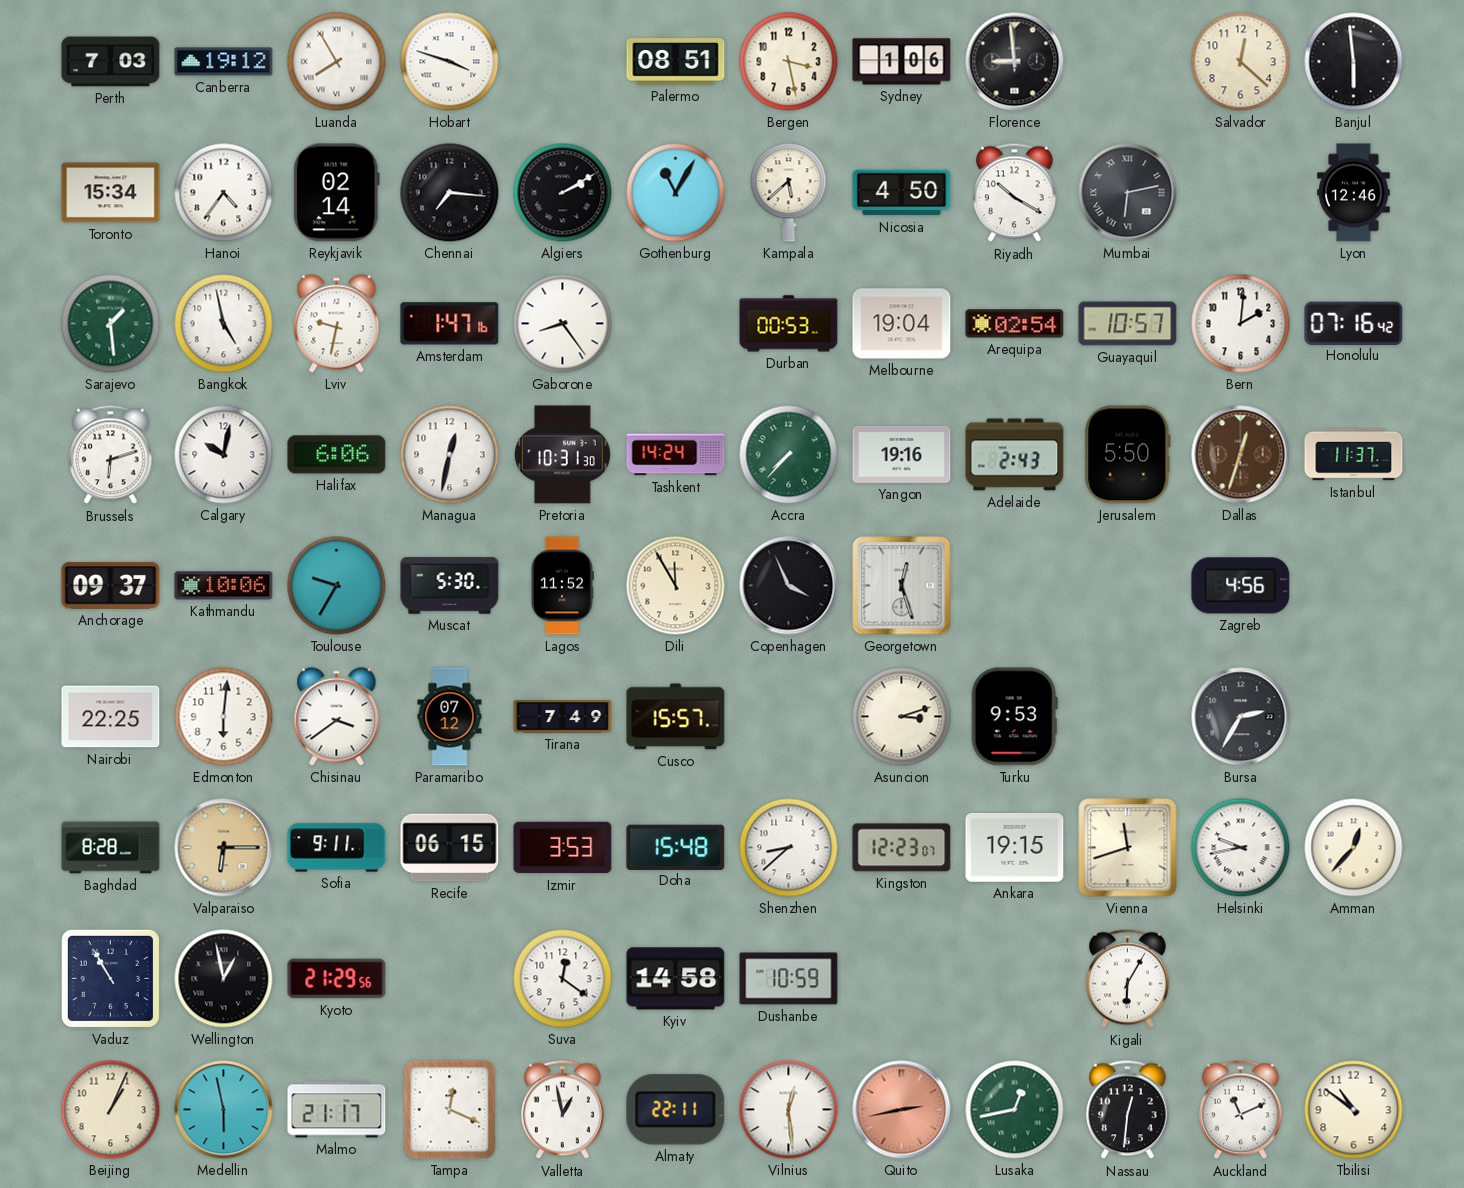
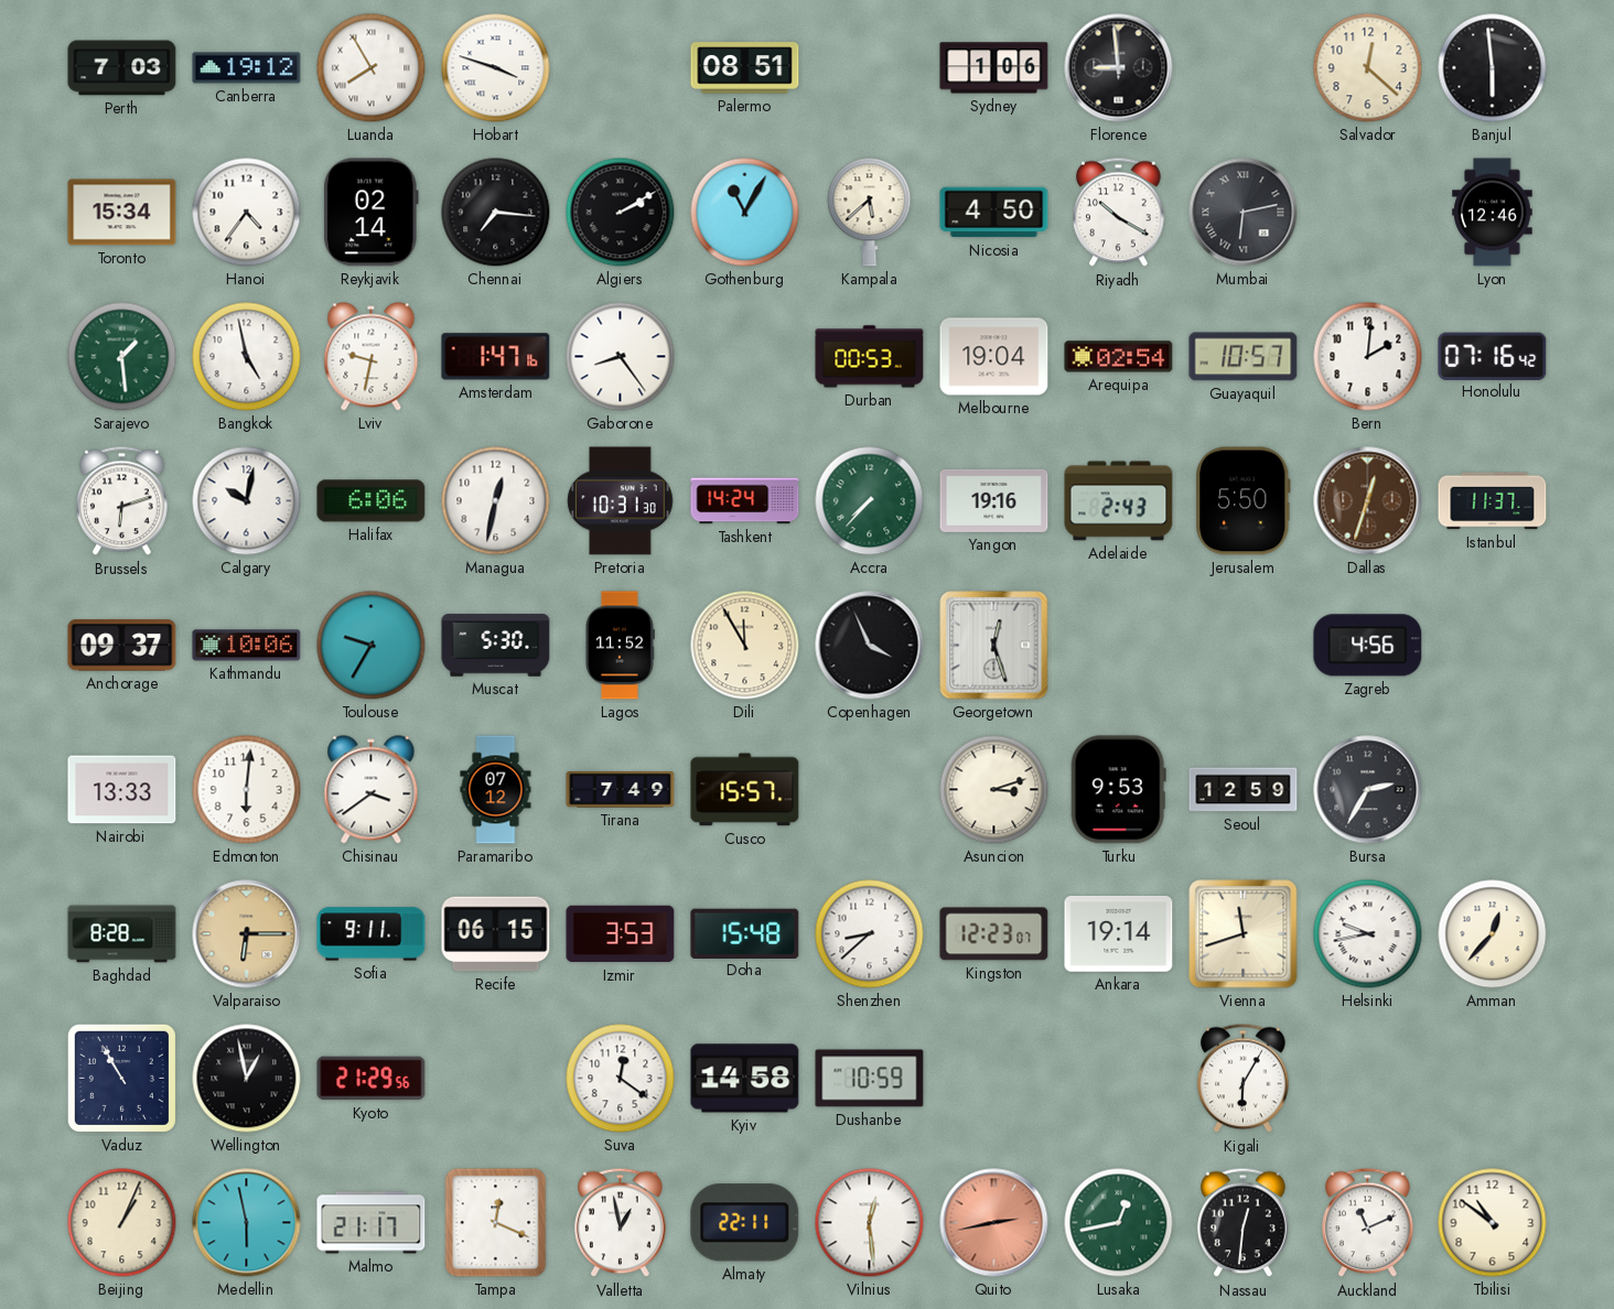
Bergen: 3:28 -> none
Nairobi: 22:25 -> 13:33
Seoul: none -> 12:59
Ankara: 19:15 -> 19:14
